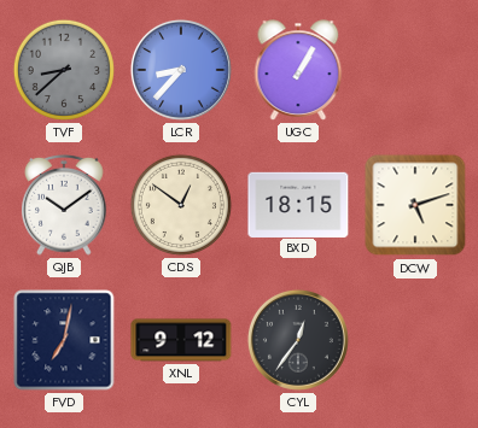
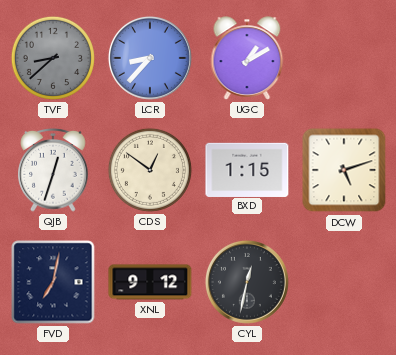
UGC: 1:05 -> 1:10
QJB: 10:09 -> 12:33
BXD: 18:15 -> 1:15
CYL: 12:36 -> 12:32
